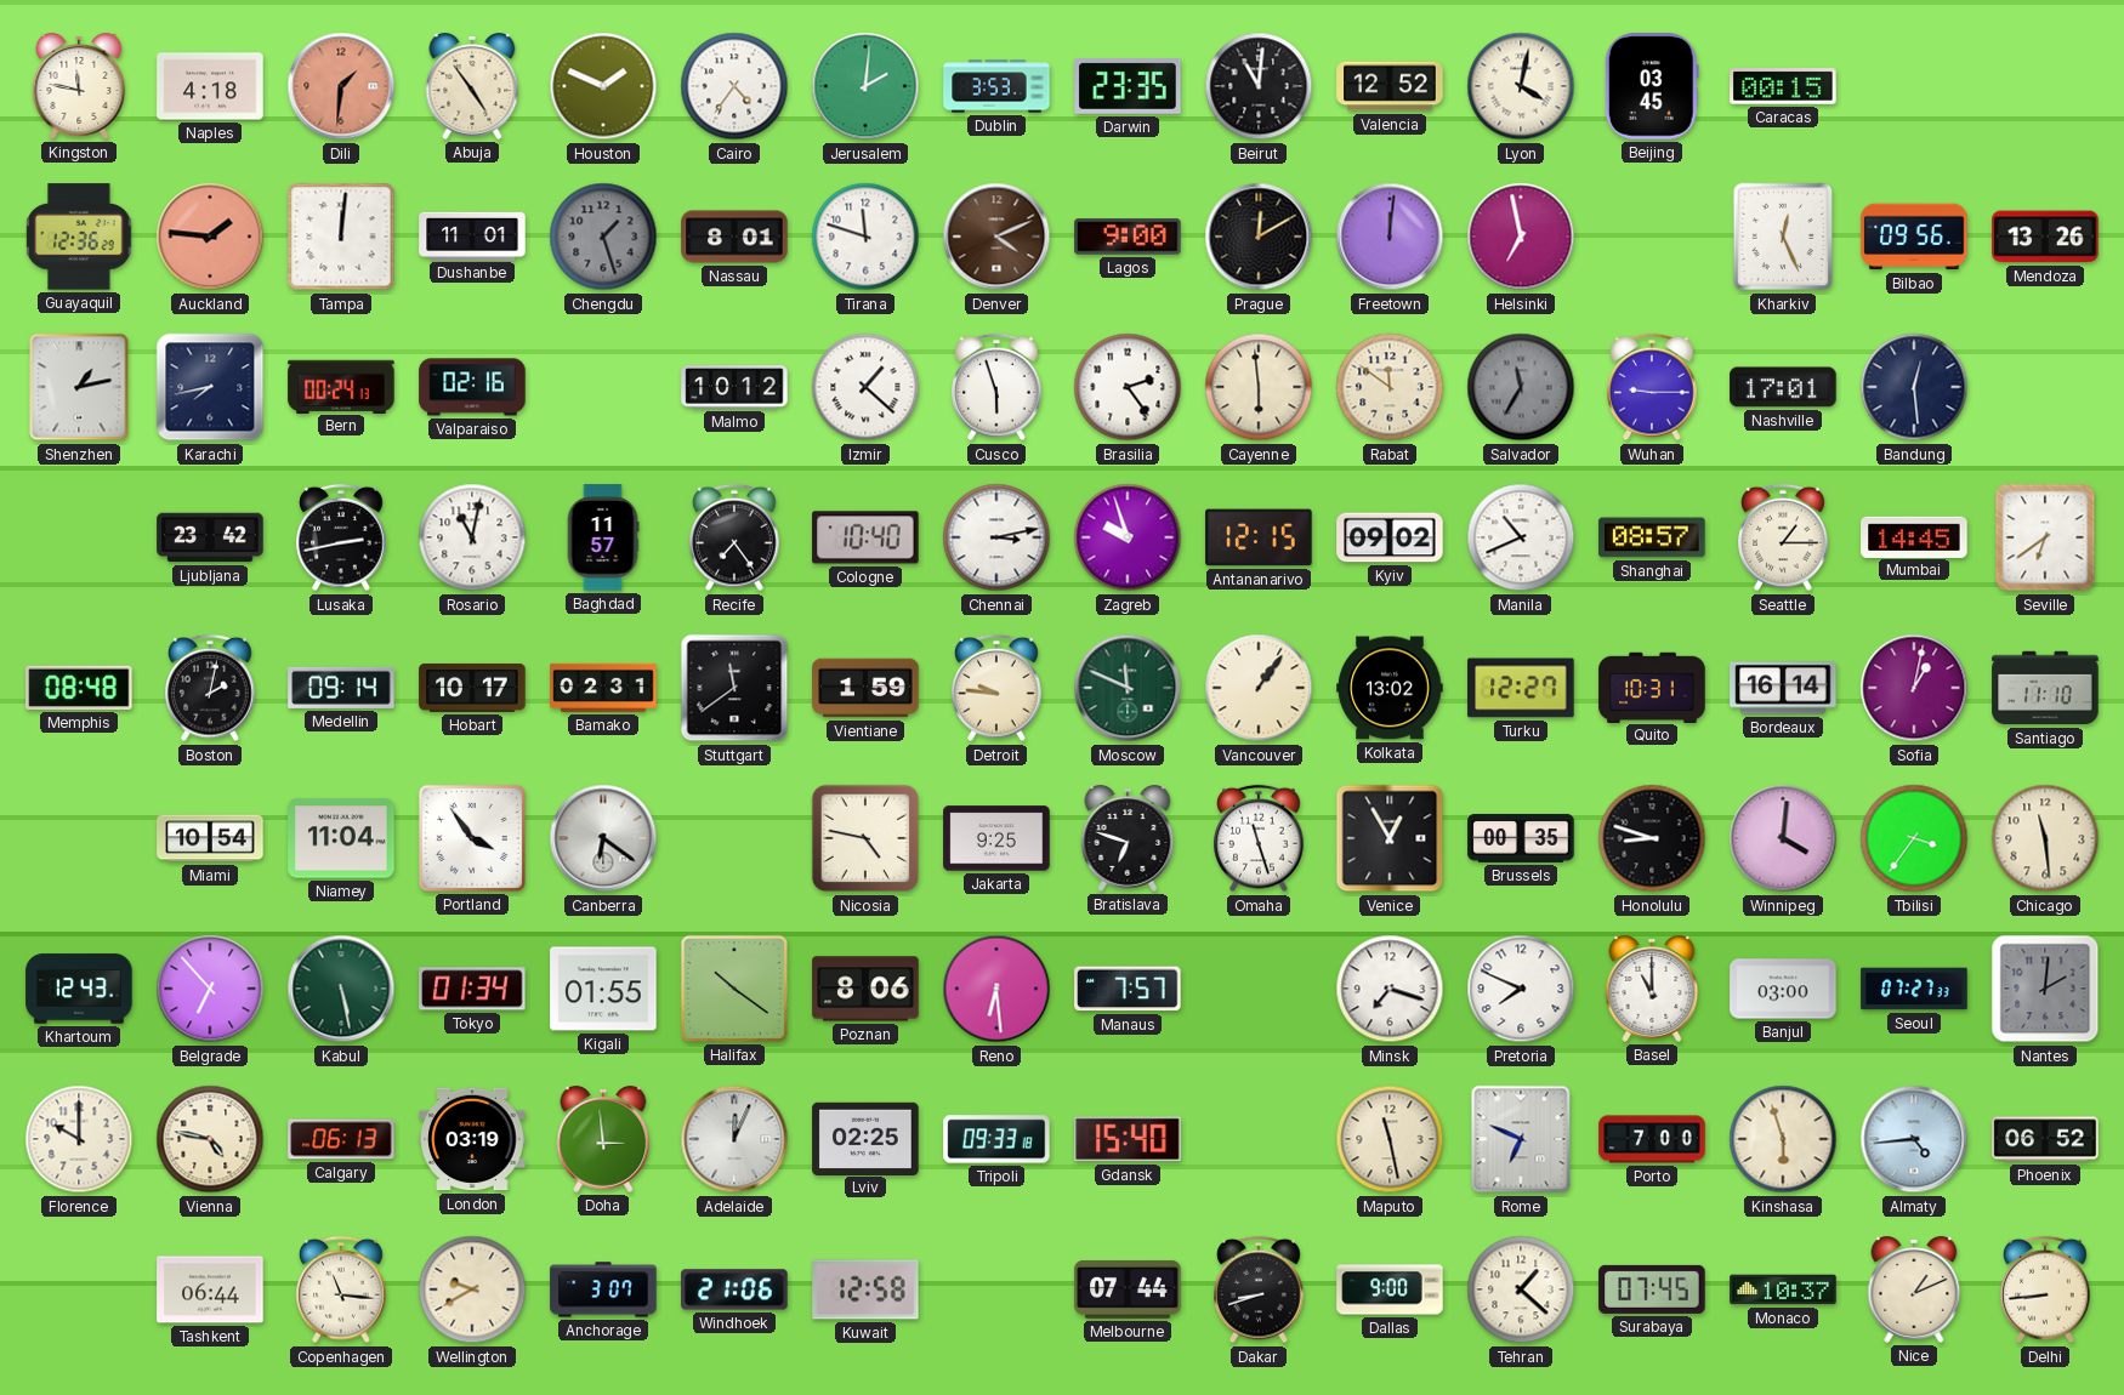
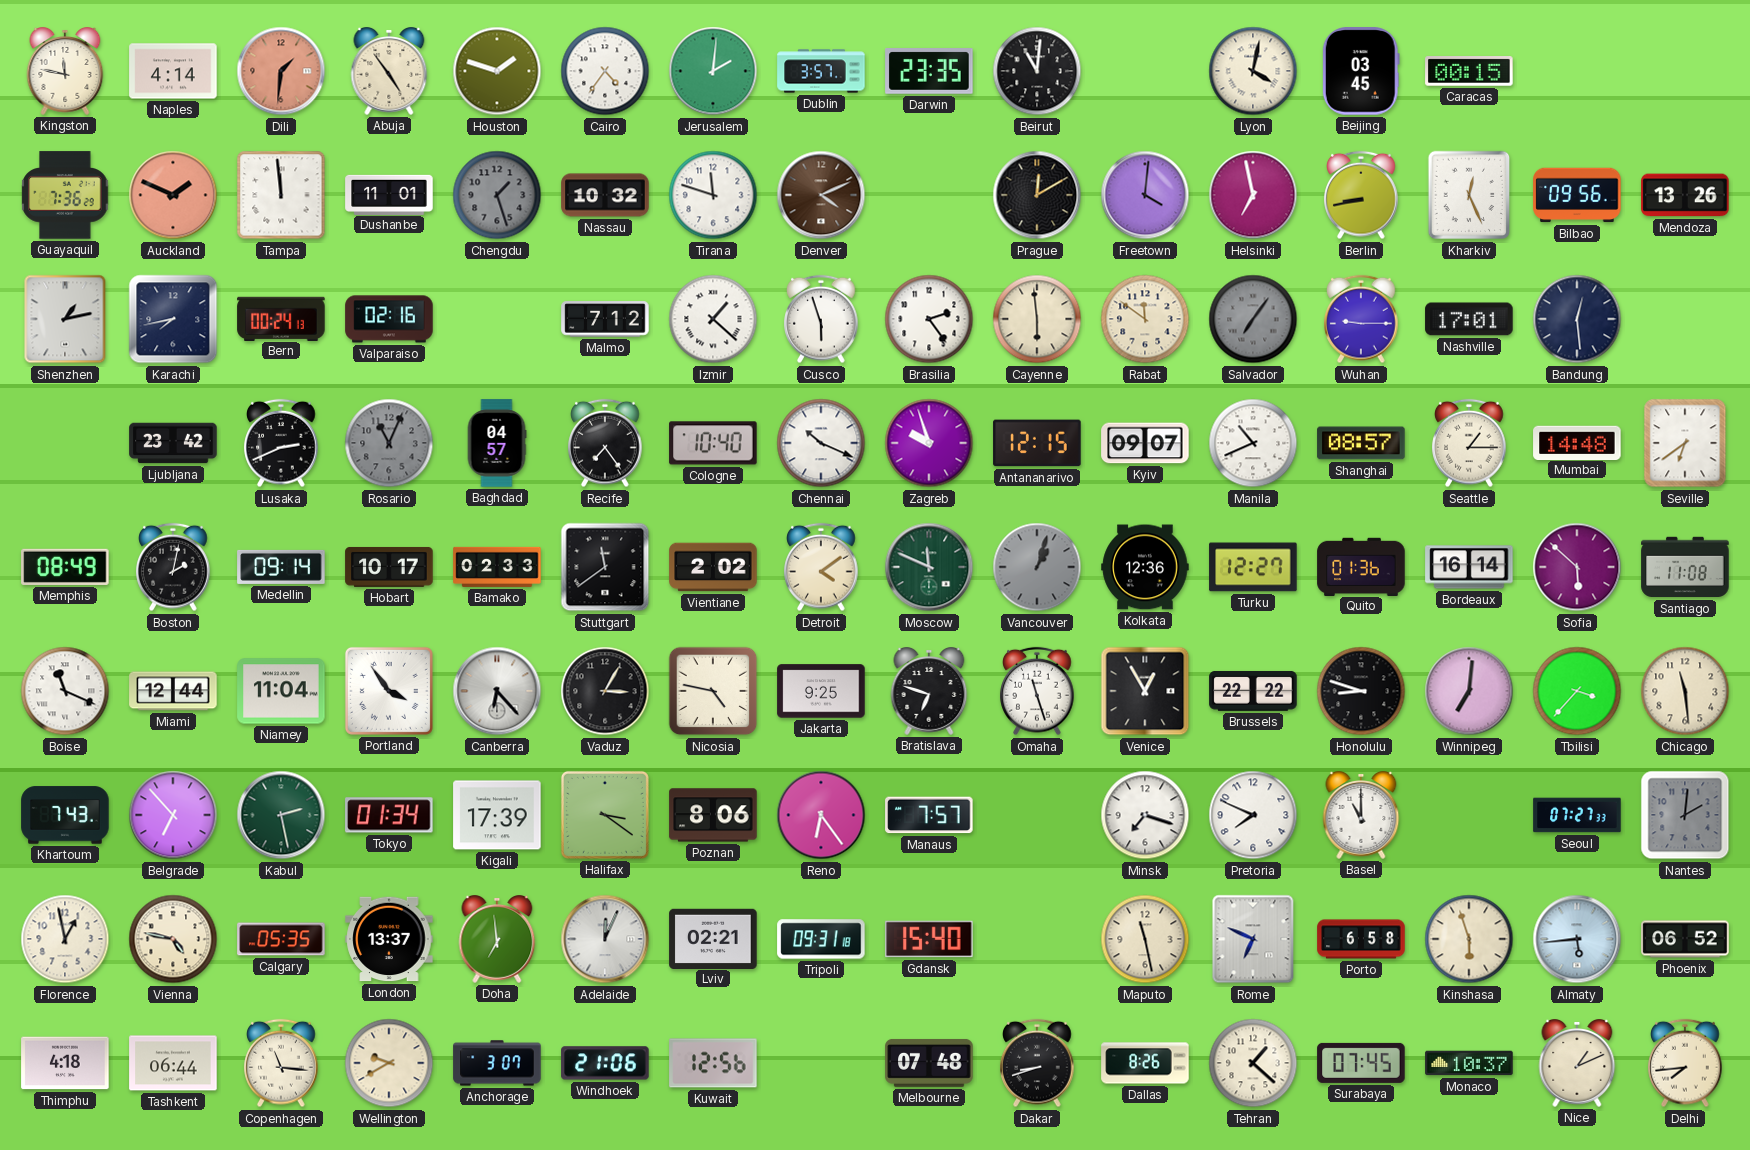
Naples: 4:18 -> 4:14
Houston: 1:49 -> 1:48
Dublin: 3:53 -> 3:57
Valencia: 12:52 -> none
Guayaquil: 12:36 -> 7:36
Auckland: 1:46 -> 1:49
Tampa: 12:01 -> 11:59
Nassau: 8:01 -> 10:32
Lagos: 9:00 -> none
Freetown: 12:01 -> 4:01
Berlin: none -> 8:43
Malmo: 10:12 -> 7:12
Salvador: 11:35 -> 7:06
Lusaka: 2:43 -> 2:41
Rosario: 11:02 -> 11:04
Rosario dial: white -> grey
Baghdad: 11:57 -> 04:57
Chennai: 3:13 -> 10:19
Kyiv: 09:02 -> 09:07
Mumbai: 14:45 -> 14:48
Memphis: 08:48 -> 08:49
Bamako: 02:31 -> 02:33
Vientiane: 1:59 -> 2:02
Detroit: 9:46 -> 4:09
Vancouver: 1:06 -> 1:03
Vancouver dial: cream -> grey
Kolkata: 13:02 -> 12:36
Quito: 10:31 -> 01:36
Sofia: 1:02 -> 5:52
Santiago: 11:10 -> 11:08
Boise: none -> 11:19
Miami: 10:54 -> 12:44
Canberra: 6:21 -> 6:23
Vaduz: none -> 3:05
Brussels: 00:35 -> 22:22
Winnipeg: 4:01 -> 7:01
Tbilisi: 3:36 -> 3:37
Khartoum: 12:43 -> 7:43
Kabul: 5:28 -> 2:28
Kigali: 01:55 -> 17:39
Halifax: 10:21 -> 3:21
Reno: 6:29 -> 6:24
Banjul: 03:00 -> none
Florence: 10:00 -> 12:58
Calgary: 06:13 -> 05:35
London: 03:19 -> 13:37
Doha: 2:59 -> 6:59
Lviv: 02:25 -> 02:21
Tripoli: 09:33 -> 09:31
Porto: 7:00 -> 6:58
Almaty: 4:44 -> 5:44
Thimphu: none -> 4:18
Kuwait: 12:58 -> 12:56
Melbourne: 07:44 -> 07:48
Dallas: 9:00 -> 8:26
Delhi: 8:44 -> 7:44
